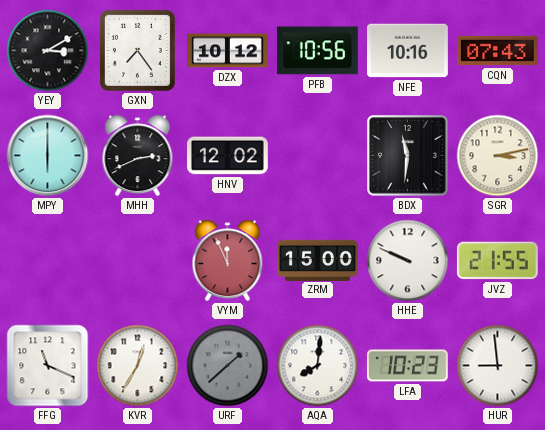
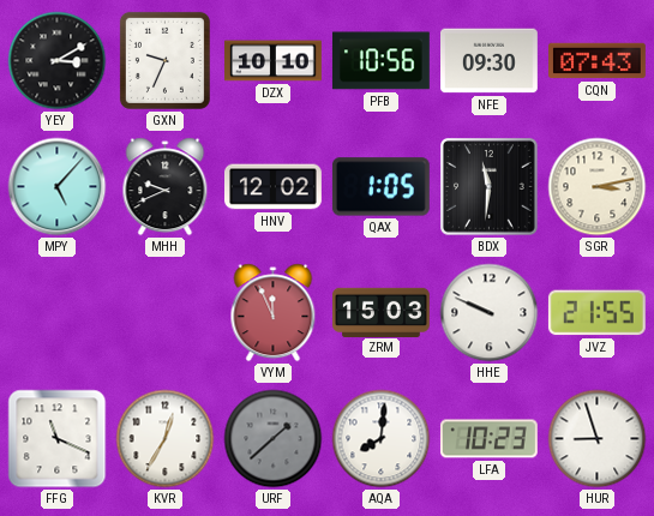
GXN: 7:24 -> 9:34
DZX: 10:12 -> 10:10
NFE: 10:16 -> 09:30
MPY: 6:00 -> 5:07
MHH: 2:41 -> 9:41
QAX: none -> 1:05
ZRM: 15:00 -> 15:03
HUR: 8:59 -> 8:57
